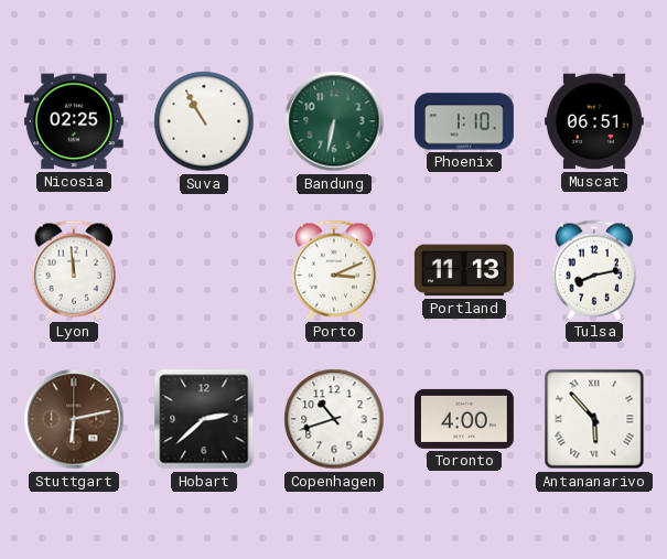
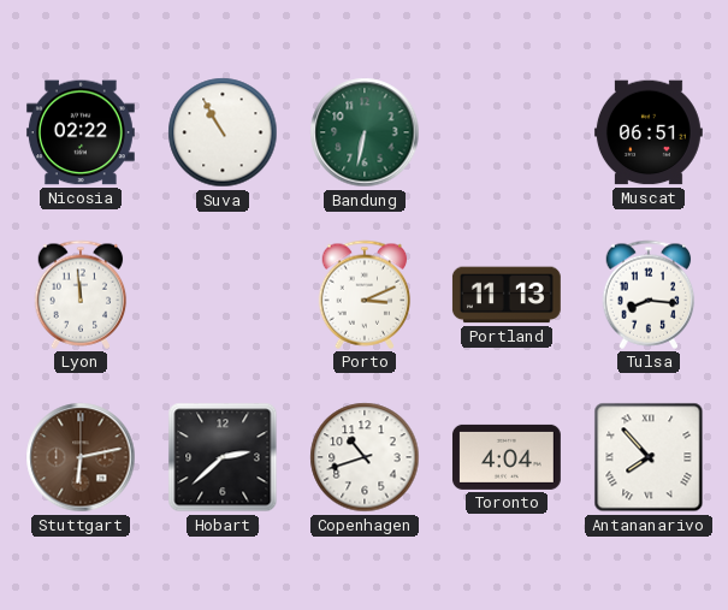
Nicosia: 02:25 -> 02:22
Phoenix: 1:10 -> none
Tulsa: 8:13 -> 8:16
Toronto: 4:00 -> 4:04
Antananarivo: 5:53 -> 7:53
